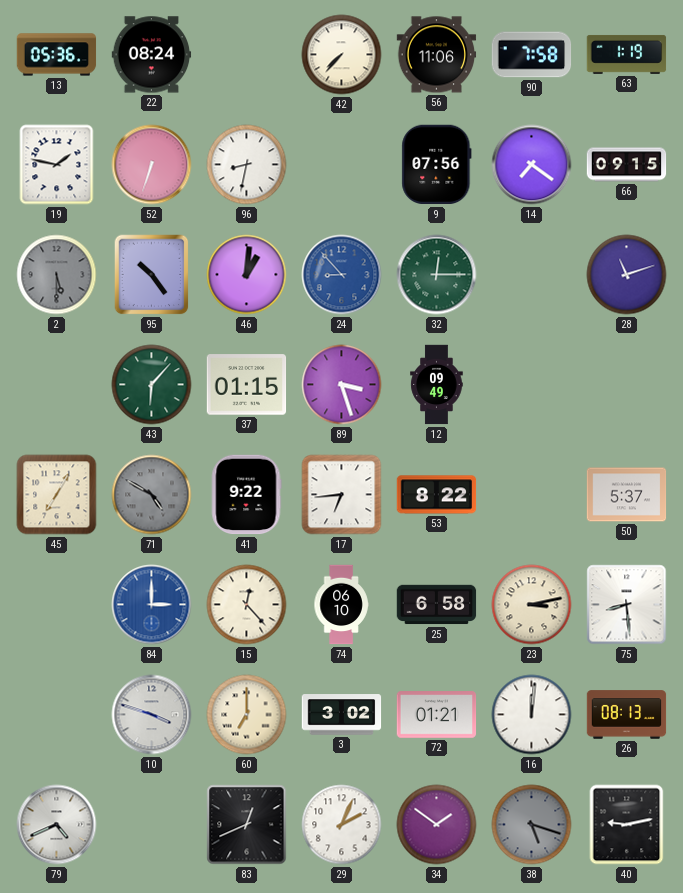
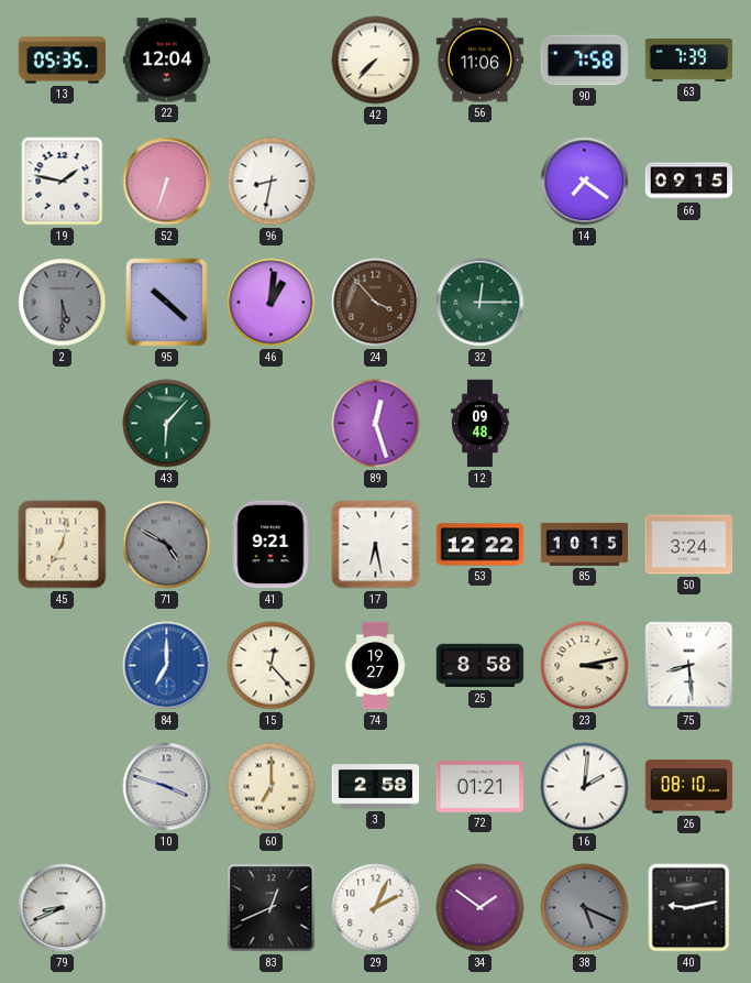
13: 05:36 -> 05:35
22: 08:24 -> 12:04
63: 1:19 -> 7:39
9: 07:56 -> none
95: 10:24 -> 10:22
24: 8:53 -> 3:53
24 dial: blue -> brown
28: 11:12 -> none
37: 01:15 -> none
89: 3:27 -> 12:27
12: 09:49 -> 09:48
45: 7:05 -> 7:02
41: 9:22 -> 9:21
17: 6:44 -> 6:28
53: 8:22 -> 12:22
85: none -> 10:15
50: 5:37 -> 3:24
84: 3:00 -> 7:00
74: 06:10 -> 19:27
25: 6:58 -> 8:58
3: 3:02 -> 2:58
16: 12:01 -> 2:01
26: 08:13 -> 08:10
79: 4:41 -> 8:41
38: 5:18 -> 5:19
